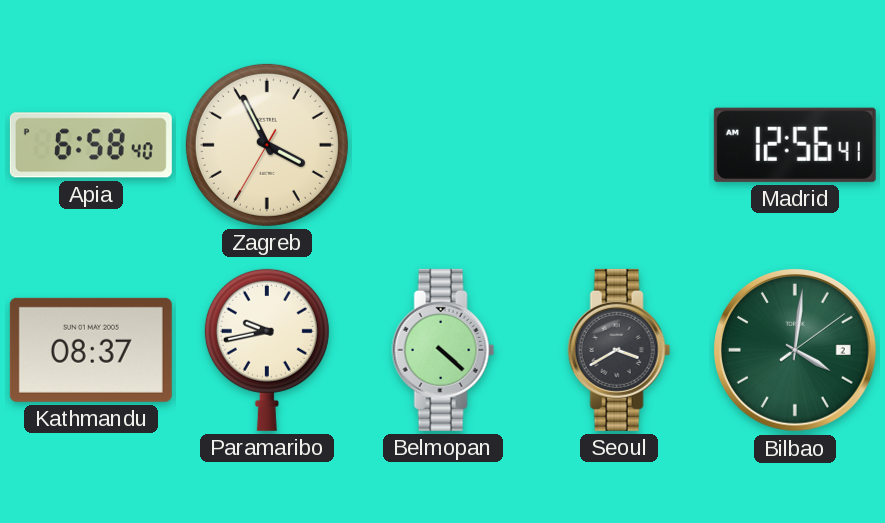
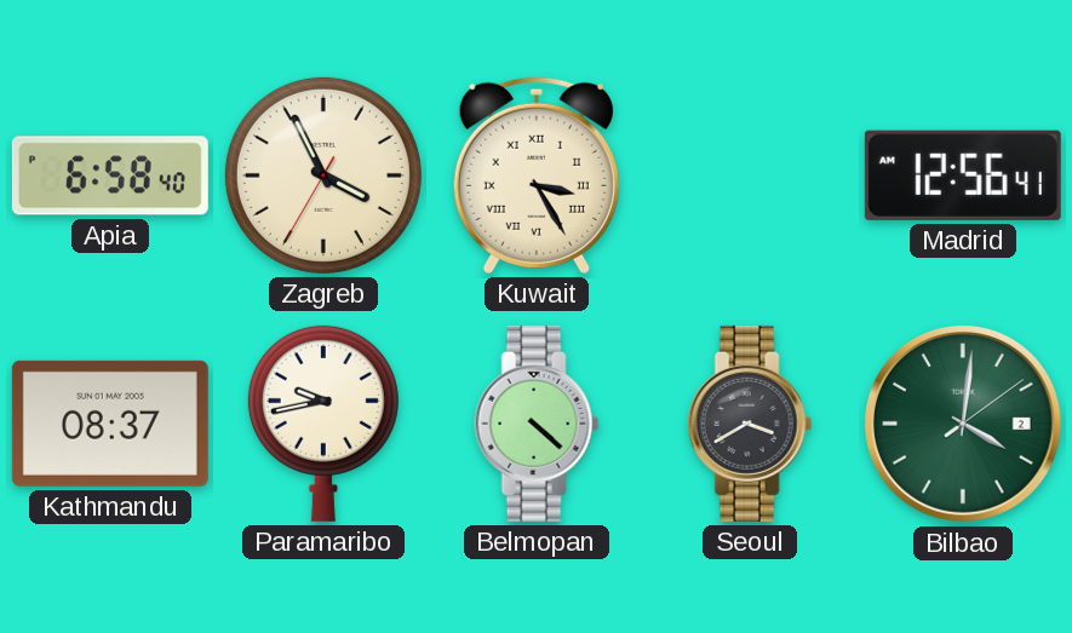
Kuwait: none -> 3:25
